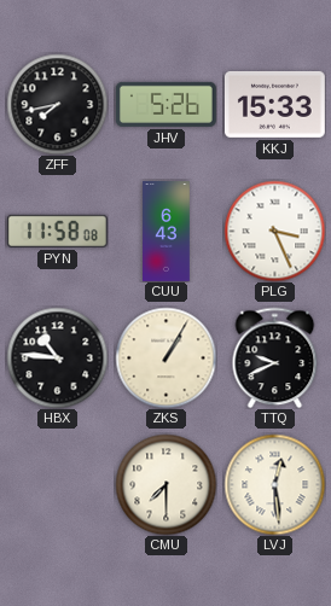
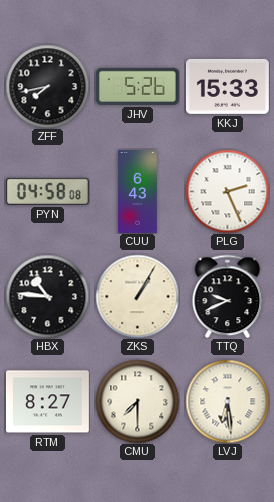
PYN: 11:58 -> 04:58
PLG: 3:26 -> 2:26
RTM: none -> 8:27
LVJ: 12:29 -> 6:29
